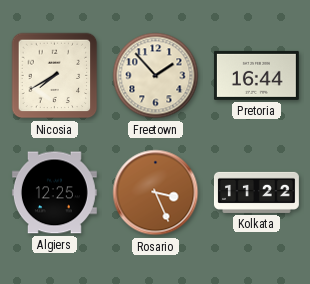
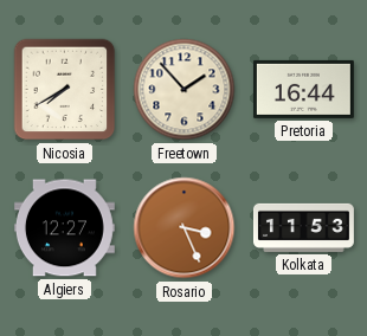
Algiers: 12:25 -> 12:27
Kolkata: 11:22 -> 11:53
